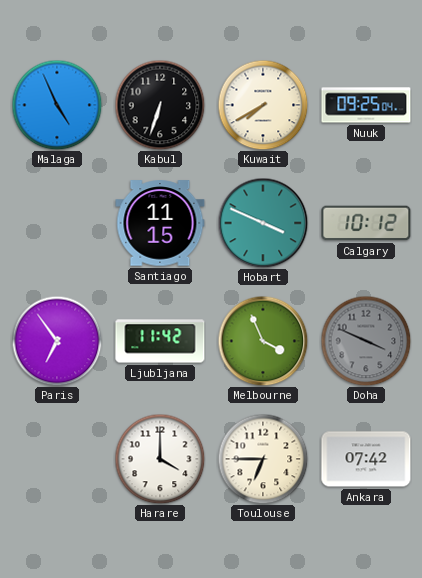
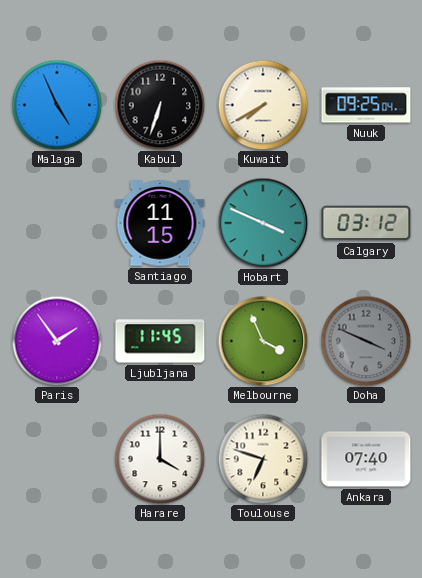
Calgary: 10:12 -> 03:12
Paris: 6:54 -> 1:54
Ljubljana: 11:42 -> 11:45
Toulouse: 6:45 -> 6:48
Ankara: 07:42 -> 07:40
